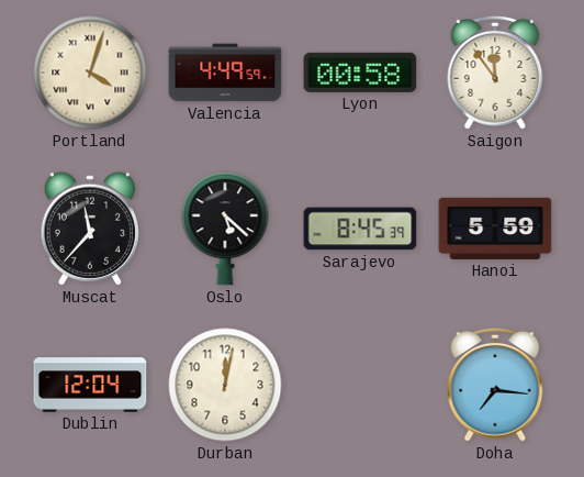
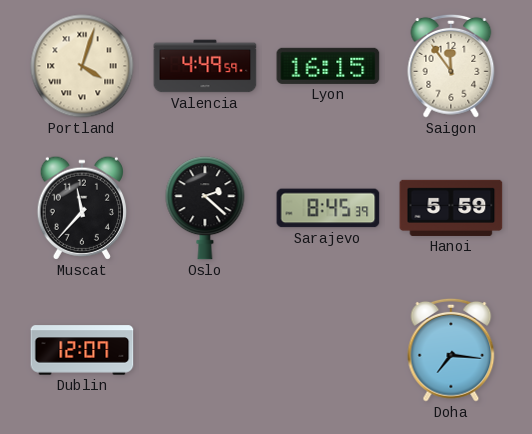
Lyon: 00:58 -> 16:15
Oslo: 5:22 -> 2:22
Dublin: 12:04 -> 12:07
Durban: 12:02 -> none
